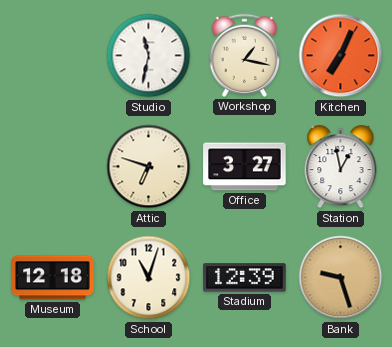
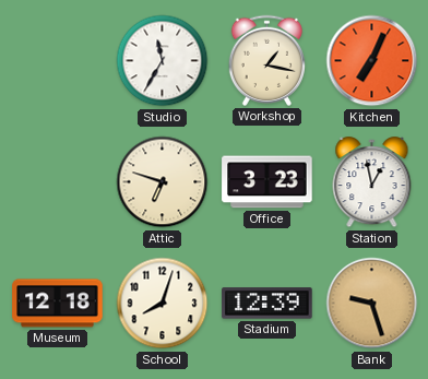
Studio: 11:32 -> 11:35
Office: 3:27 -> 3:23
School: 11:03 -> 8:03
